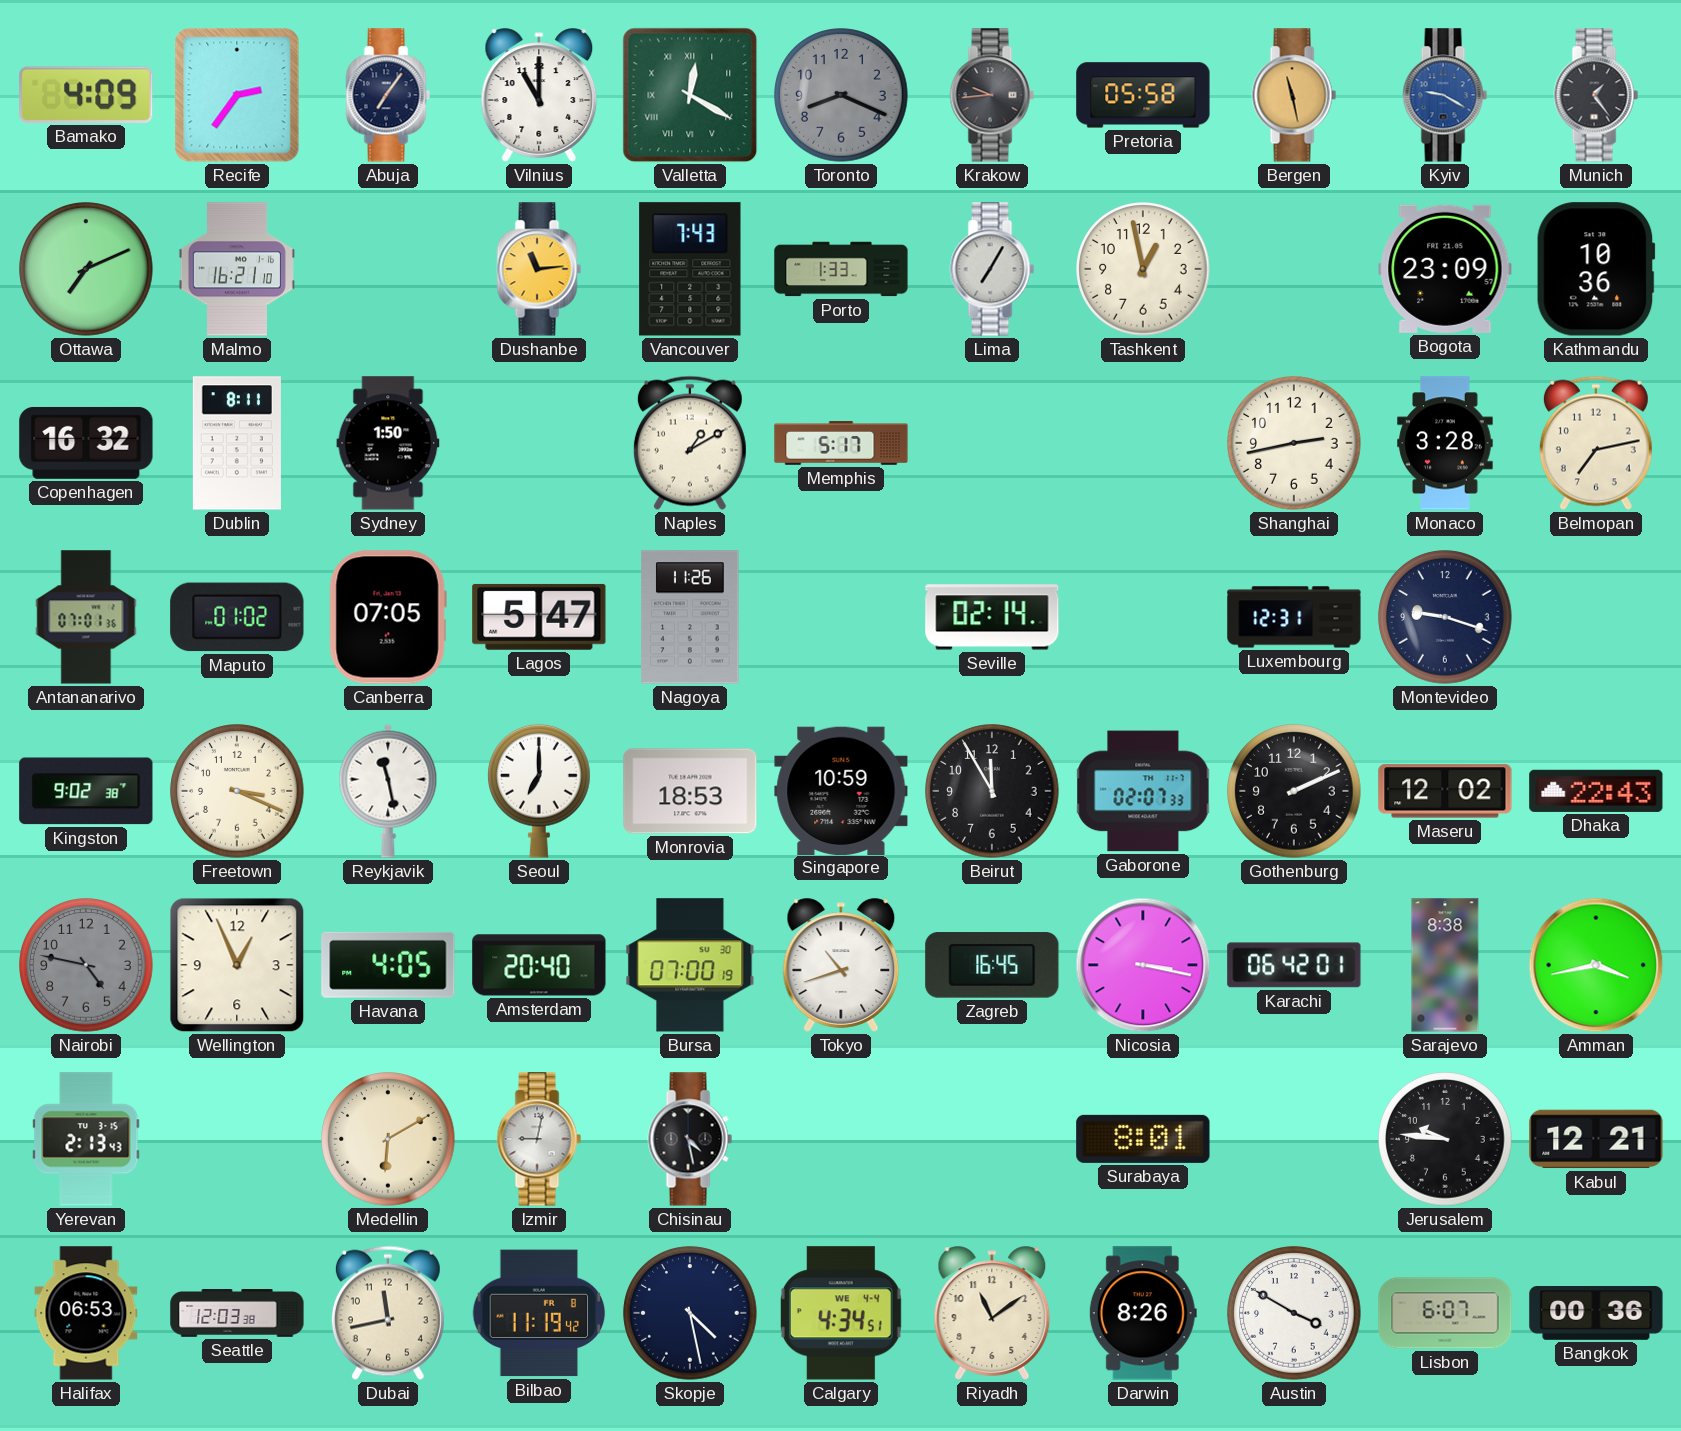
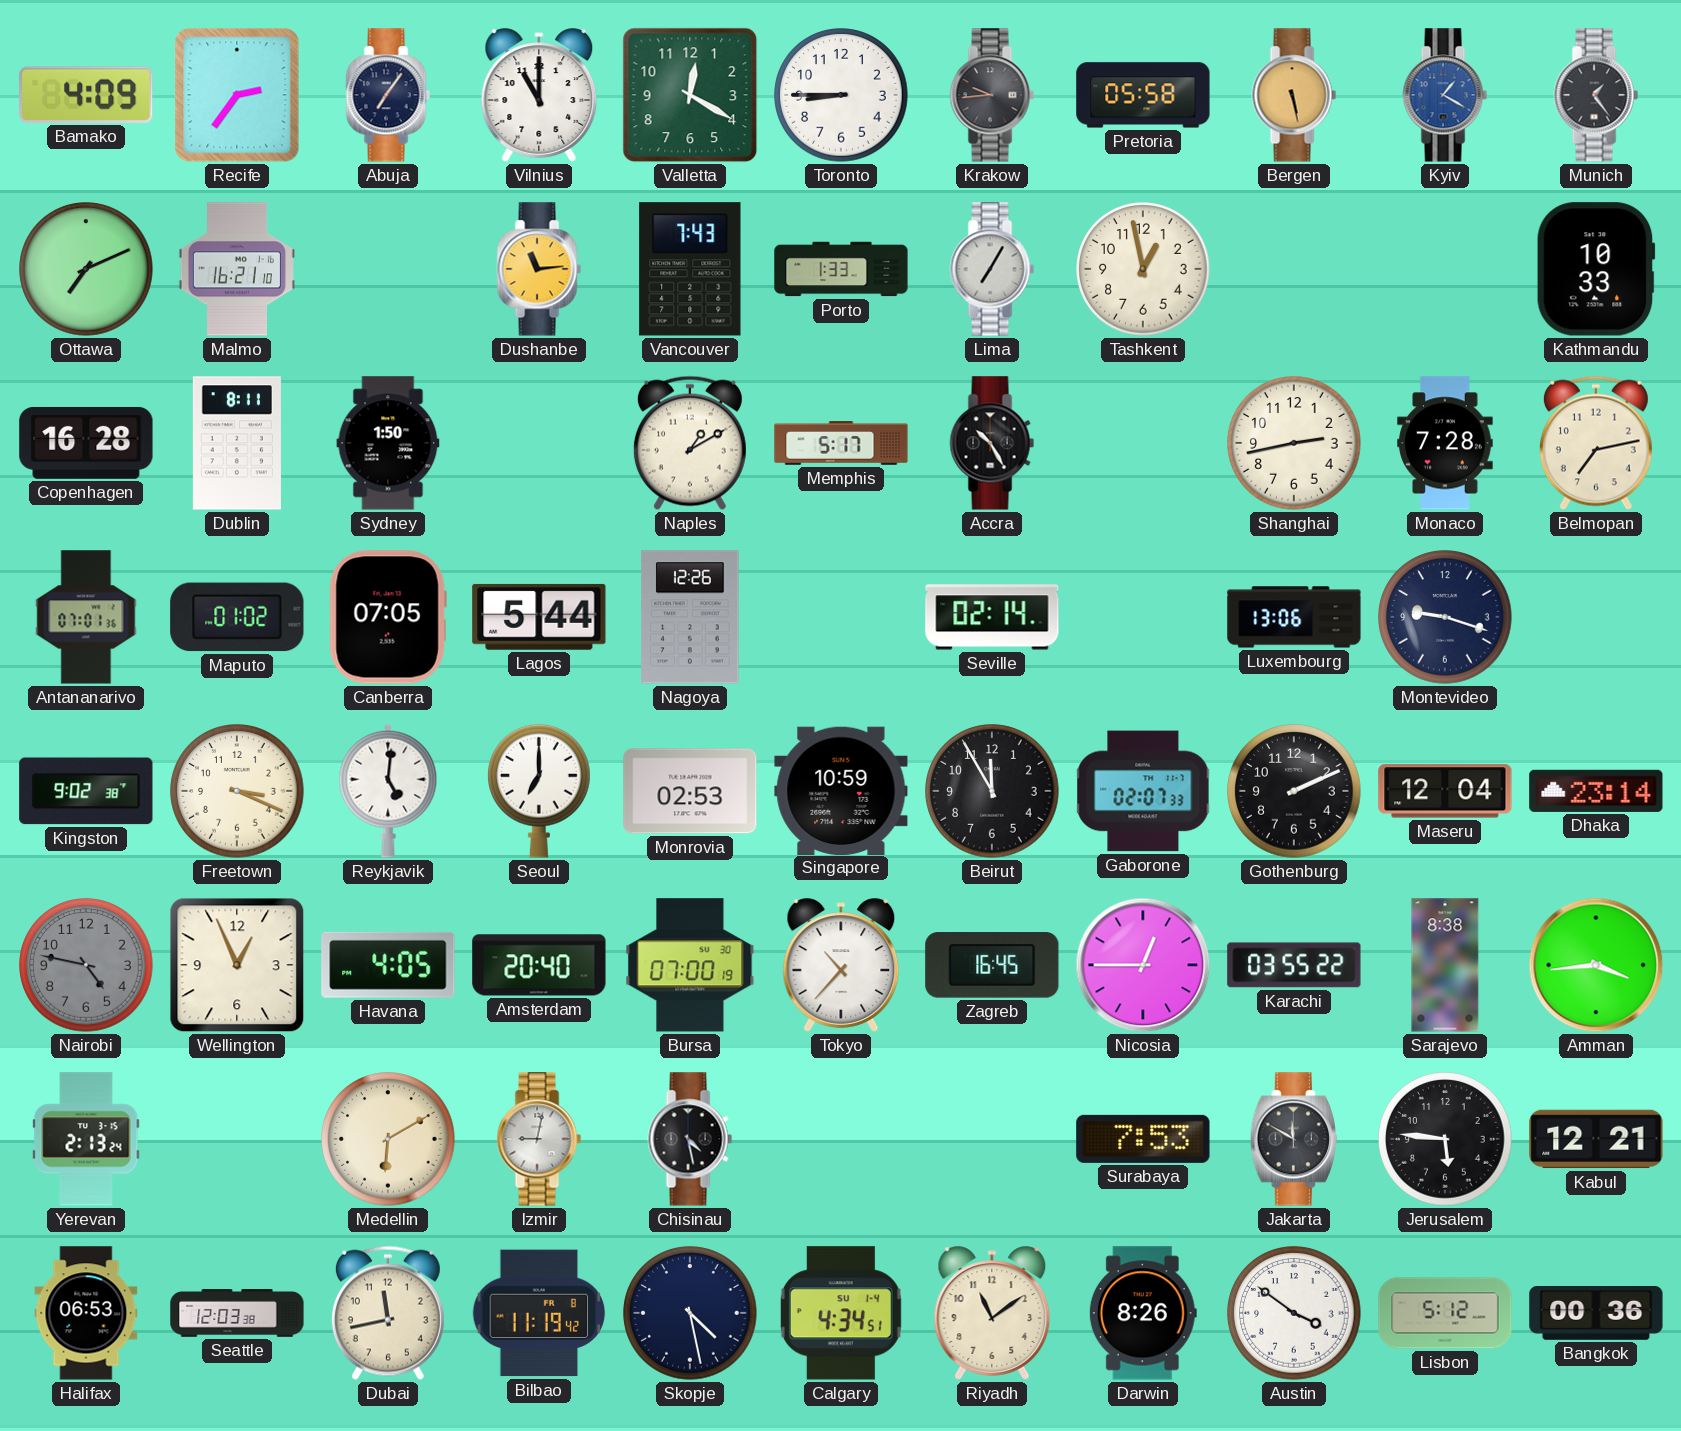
Valletta numerals: Roman -> Arabic
Toronto: 8:19 -> 8:45
Toronto dial: grey -> white
Bergen: 11:28 -> 5:28
Kyiv: 9:20 -> 1:20
Bogota: 23:09 -> none
Kathmandu: 10:36 -> 10:33
Copenhagen: 16:32 -> 16:28
Accra: none -> 10:25
Monaco: 3:28 -> 7:28
Lagos: 5:47 -> 5:44
Nagoya: 11:26 -> 12:26
Luxembourg: 12:31 -> 13:06
Reykjavik: 11:28 -> 5:01
Monrovia: 18:53 -> 02:53
Maseru: 12:02 -> 12:04
Dhaka: 22:43 -> 23:14
Tokyo: 10:42 -> 10:37
Nicosia: 3:17 -> 12:45
Karachi: 06:42 -> 03:55
Amman: 3:43 -> 3:44
Yerevan: 2:13:43 -> 2:13:24
Surabaya: 8:01 -> 7:53
Jakarta: none -> 11:50
Jerusalem: 9:46 -> 5:46
Calgary date: WE 4-4 -> SU 1-4
Austin: 3:50 -> 3:51
Lisbon: 6:07 -> 5:12
